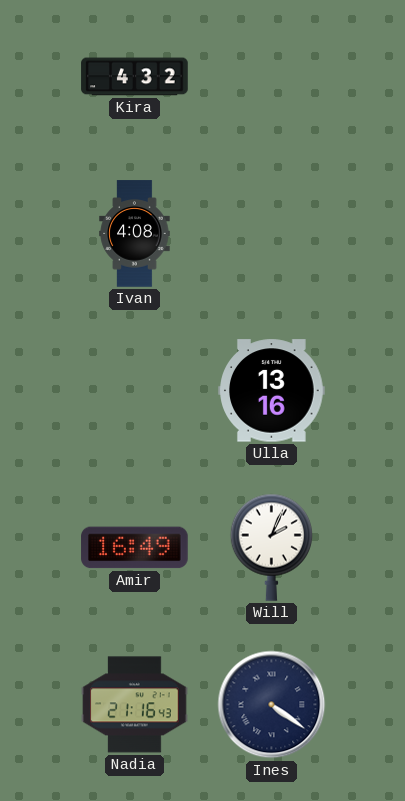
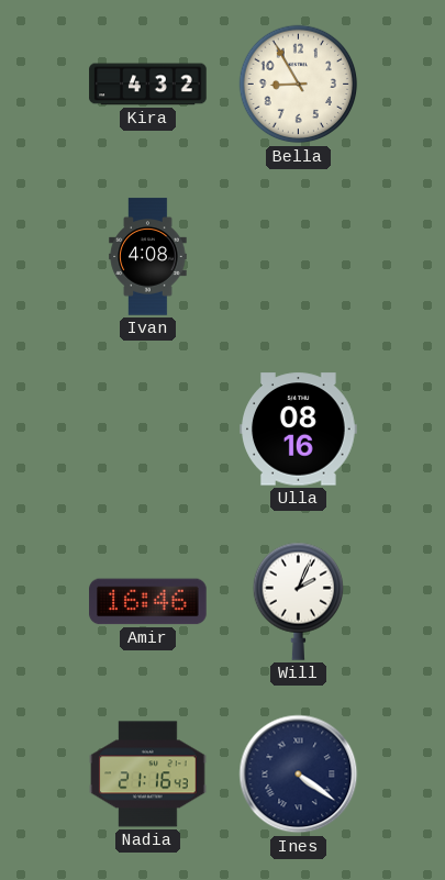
Bella: none -> 8:55
Ulla: 13:16 -> 08:16
Amir: 16:49 -> 16:46
